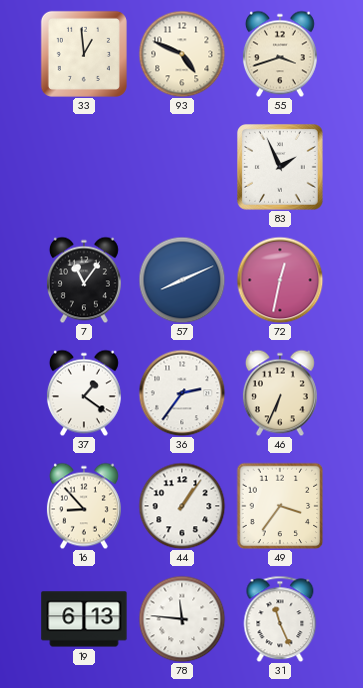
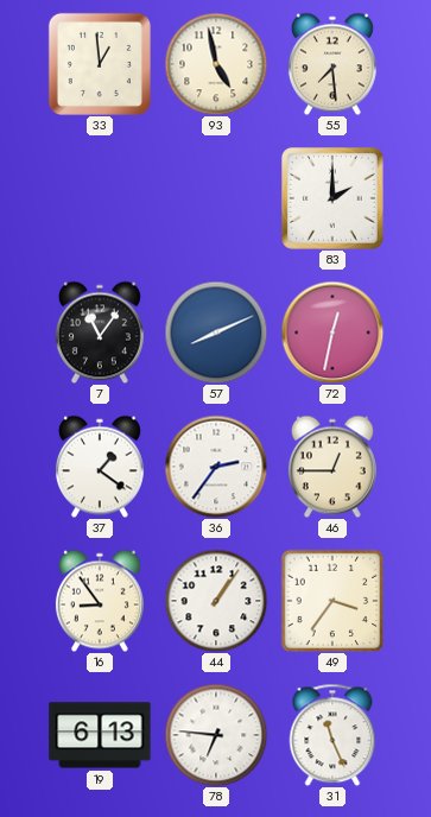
93: 4:49 -> 4:58
55: 3:42 -> 7:29
83: 1:56 -> 2:00
46: 6:34 -> 12:45
16: 8:53 -> 8:54
78: 11:46 -> 6:46
